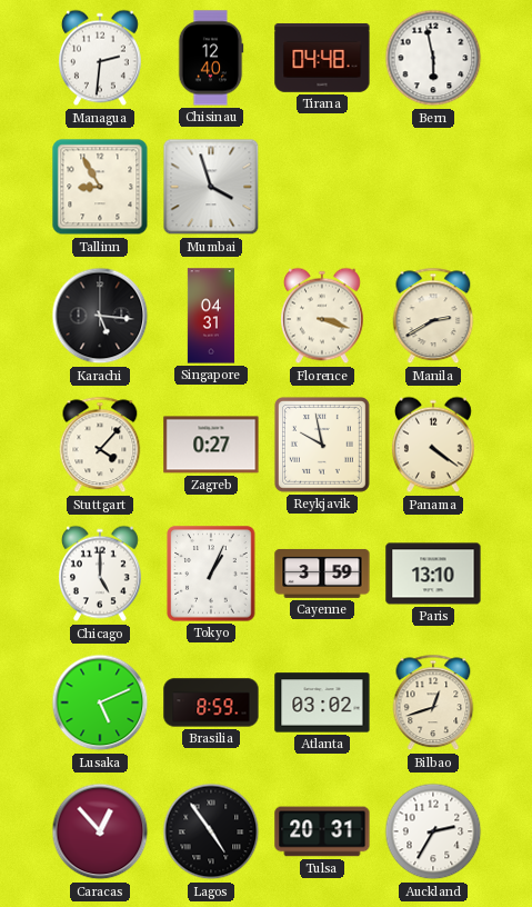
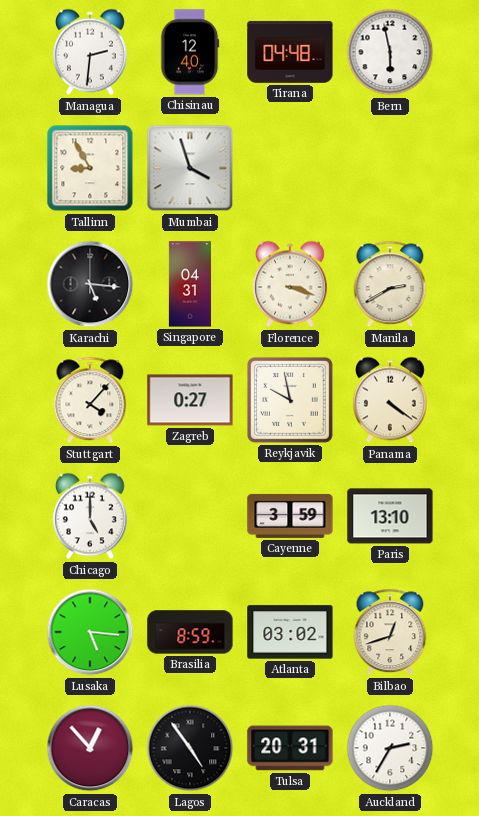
Tokyo: 1:04 -> none
Lusaka: 5:11 -> 5:16
